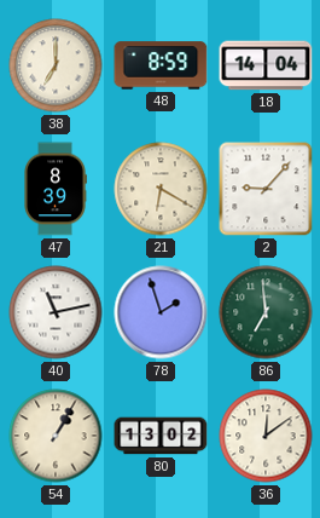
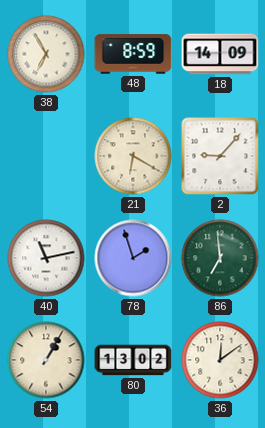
38: 7:00 -> 6:55
18: 14:04 -> 14:09
47: 8:39 -> none
